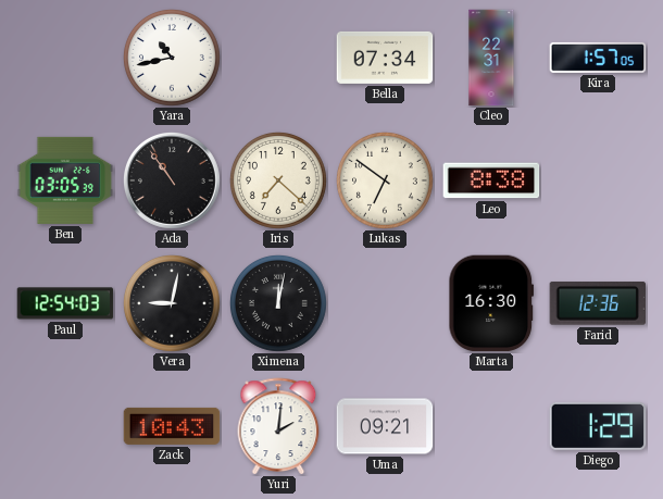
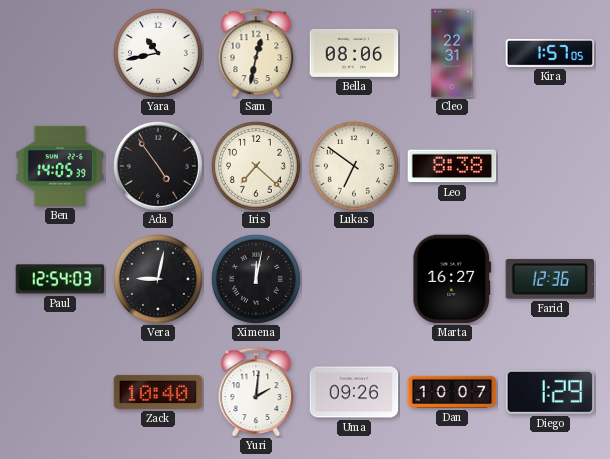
Sam: none -> 12:32
Bella: 07:34 -> 08:06
Ben: 03:05 -> 14:05
Ada: 10:54 -> 4:54
Marta: 16:30 -> 16:27
Zack: 10:43 -> 10:40
Uma: 09:21 -> 09:26
Dan: none -> 10:07
